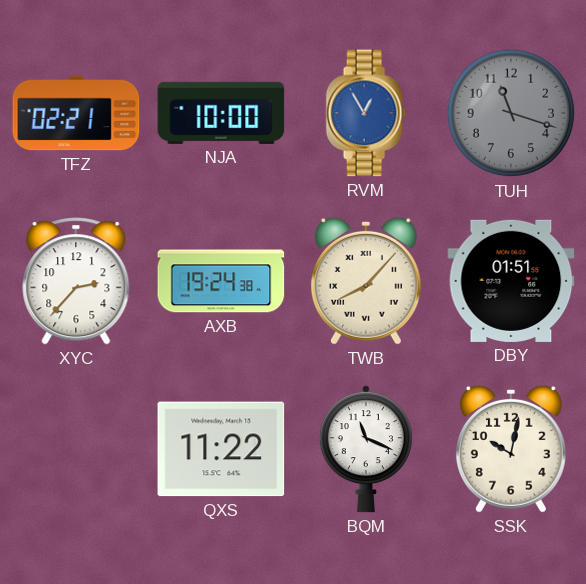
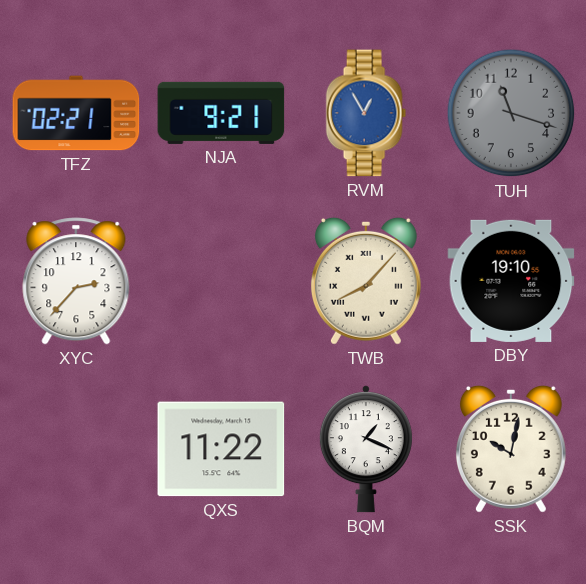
NJA: 10:00 -> 9:21
AXB: 19:24 -> none
DBY: 01:51 -> 19:10
BQM: 11:19 -> 1:19
